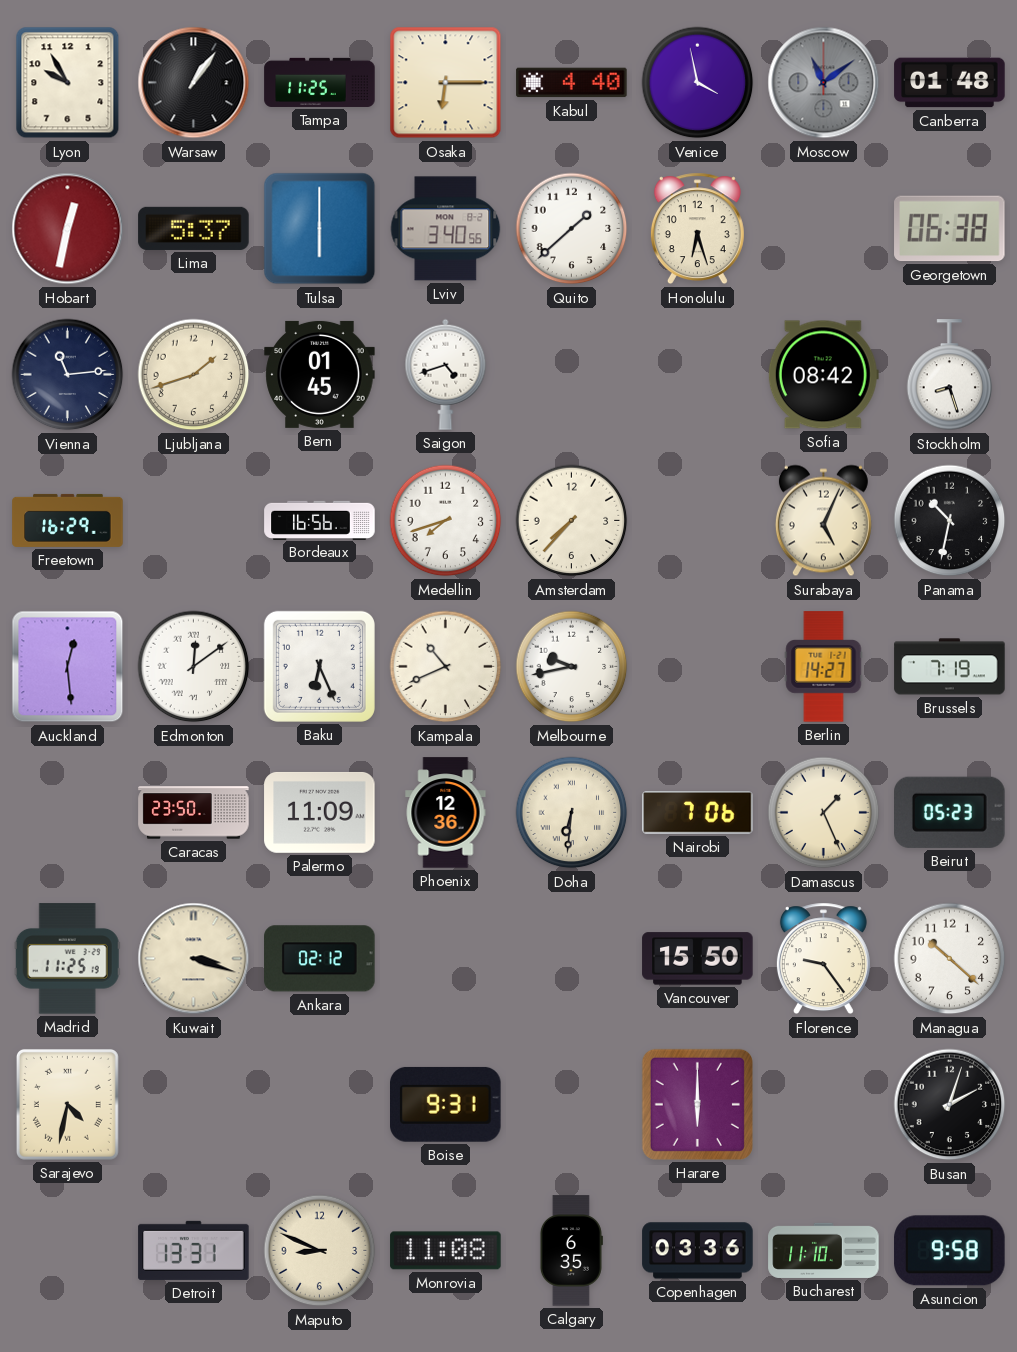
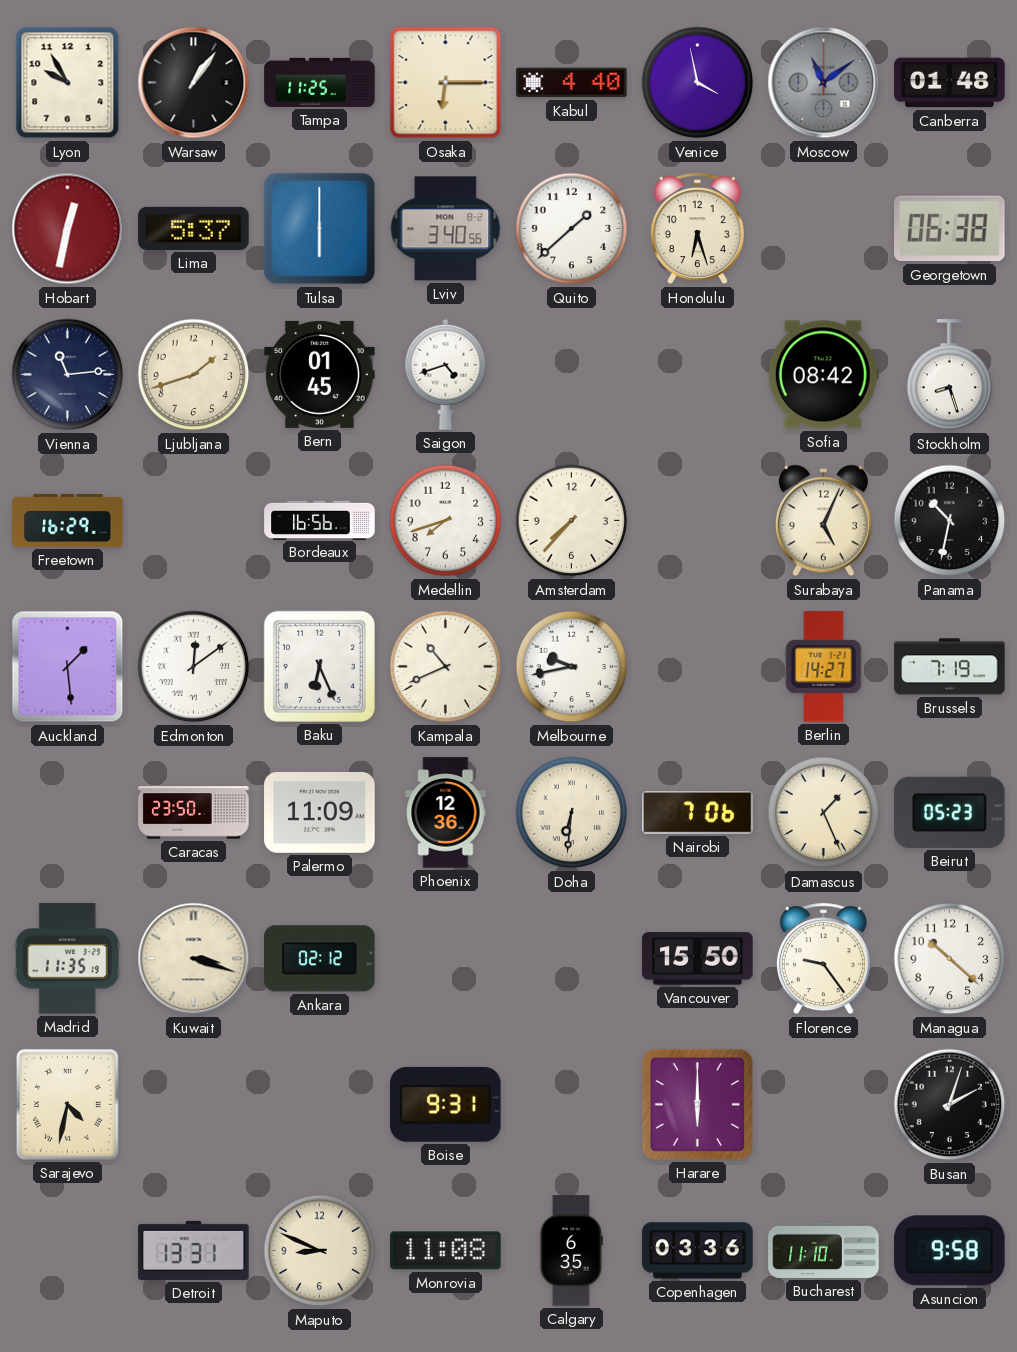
Auckland: 12:29 -> 1:29
Madrid: 11:25 -> 11:35
